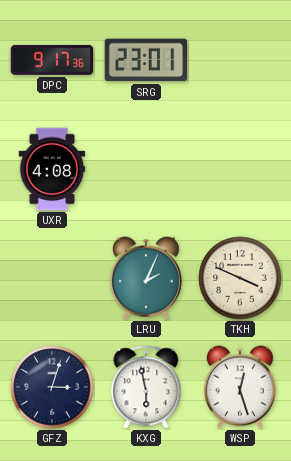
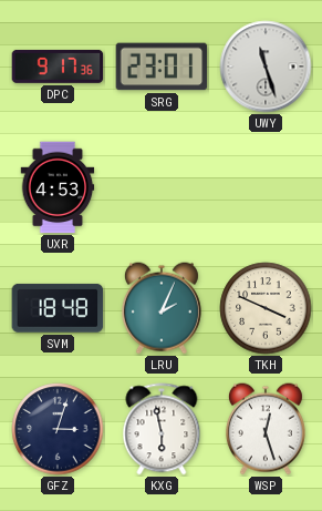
UWY: none -> 11:27
UXR: 4:08 -> 4:53
SVM: none -> 18:48
